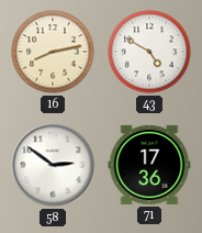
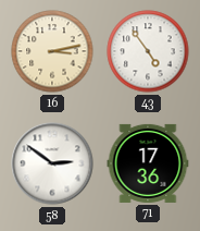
16: 8:13 -> 3:13
43: 4:50 -> 4:54
